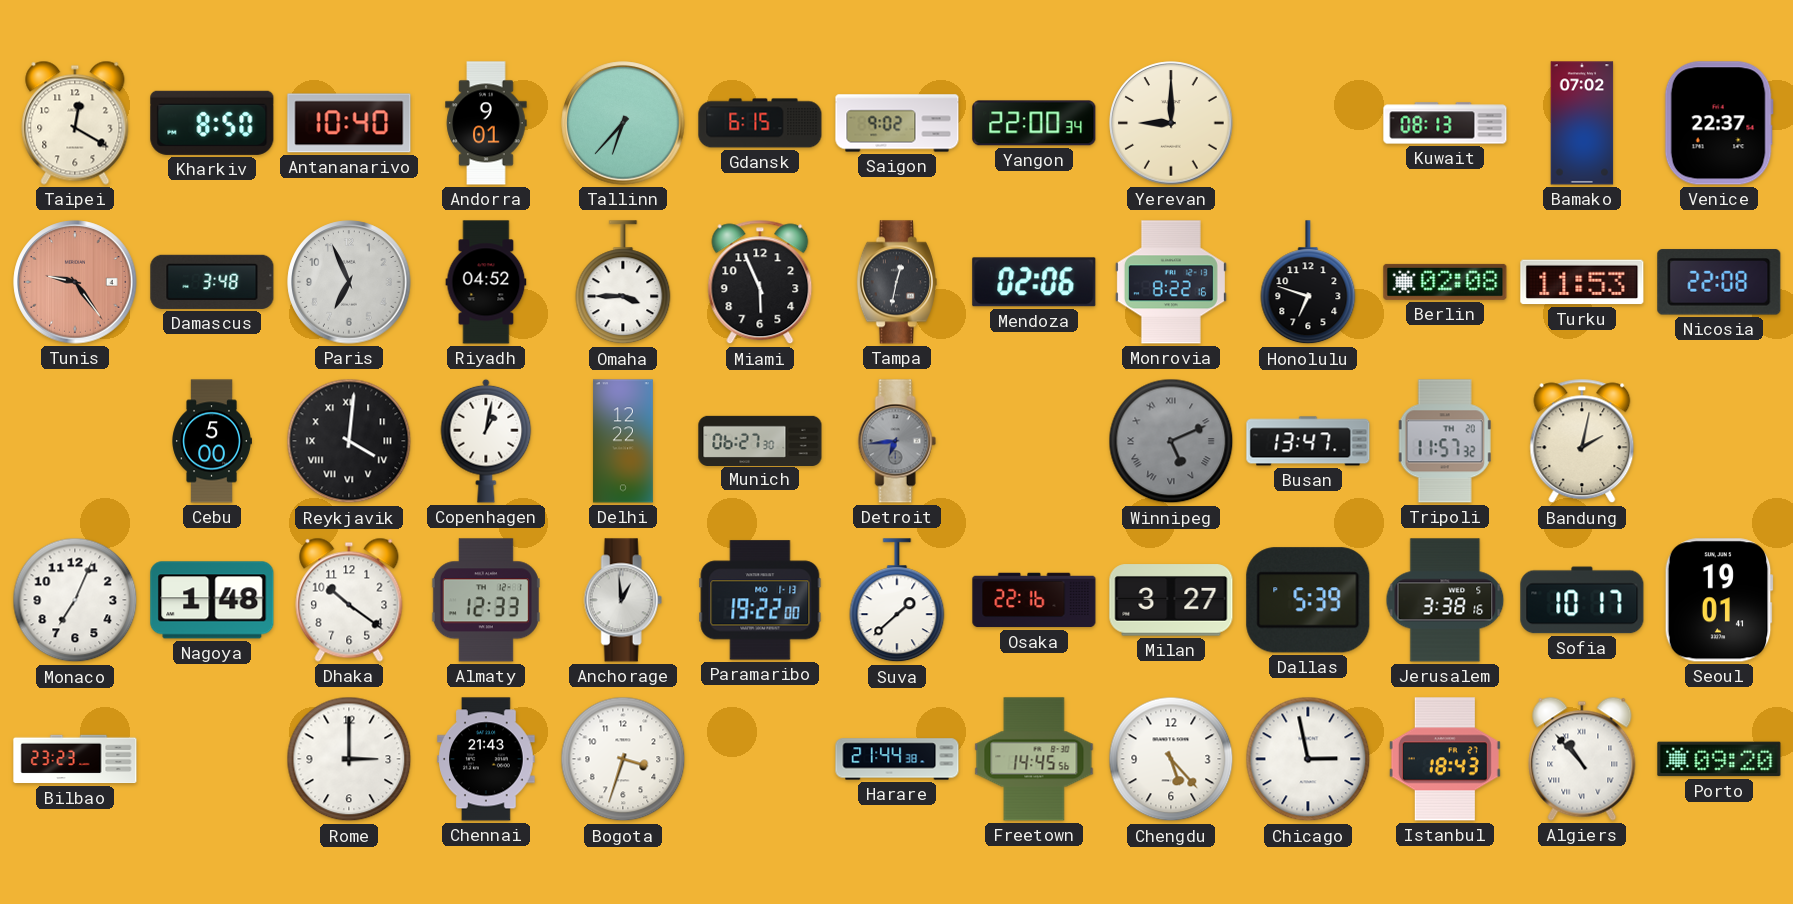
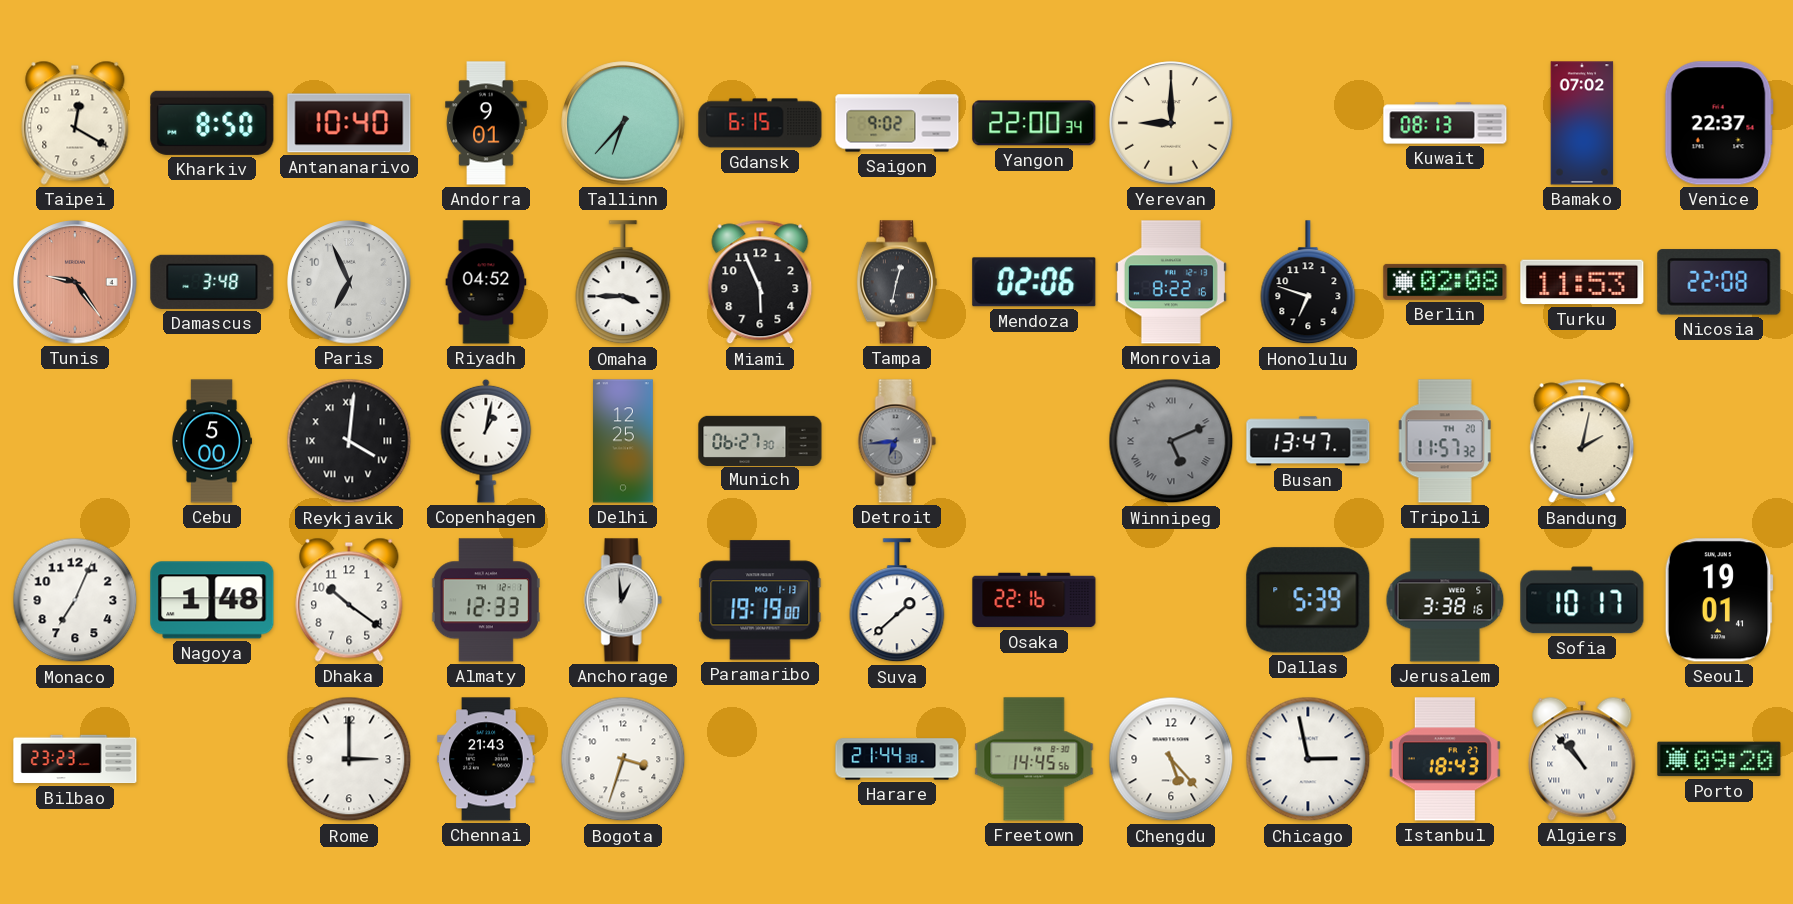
Delhi: 12:22 -> 12:25
Paramaribo: 19:22 -> 19:19
Milan: 3:27 -> none
